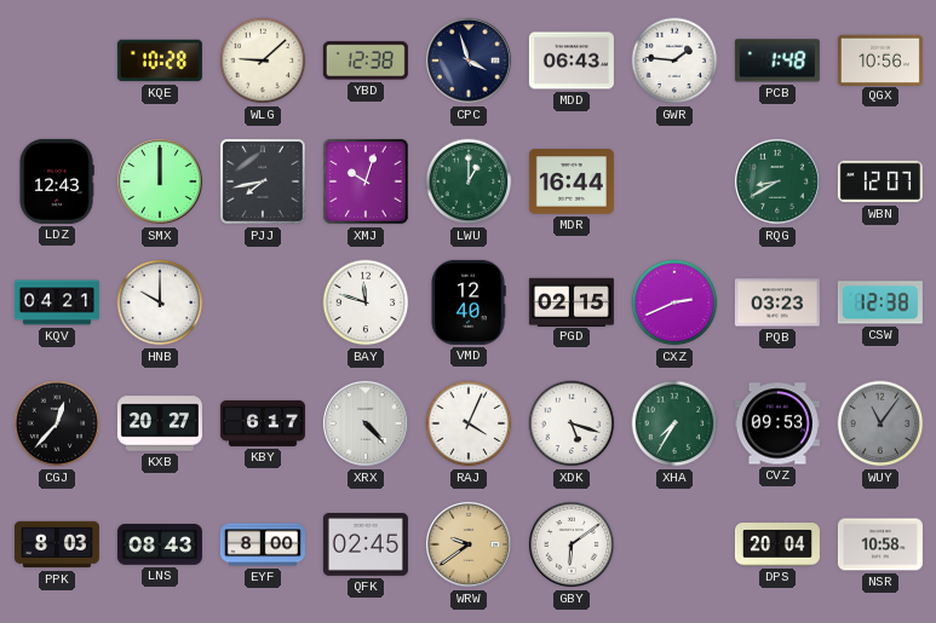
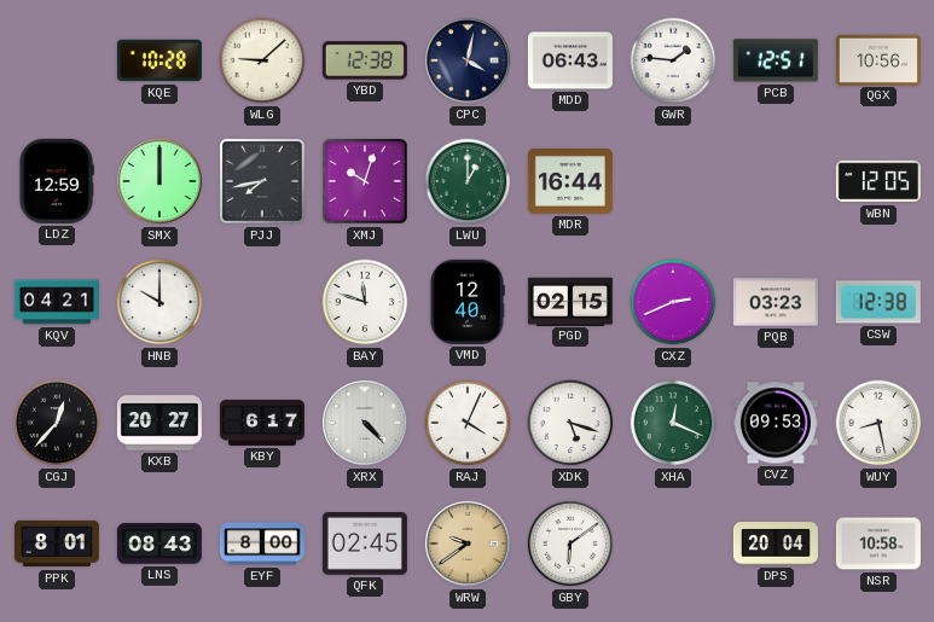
CPC: 3:57 -> 4:02
PCB: 1:48 -> 12:51
LDZ: 12:43 -> 12:59
RQG: 8:40 -> none
WBN: 12:07 -> 12:05
XHA: 7:35 -> 12:19
WUY: 11:06 -> 8:28
WUY dial: grey -> white
PPK: 8:03 -> 8:01
